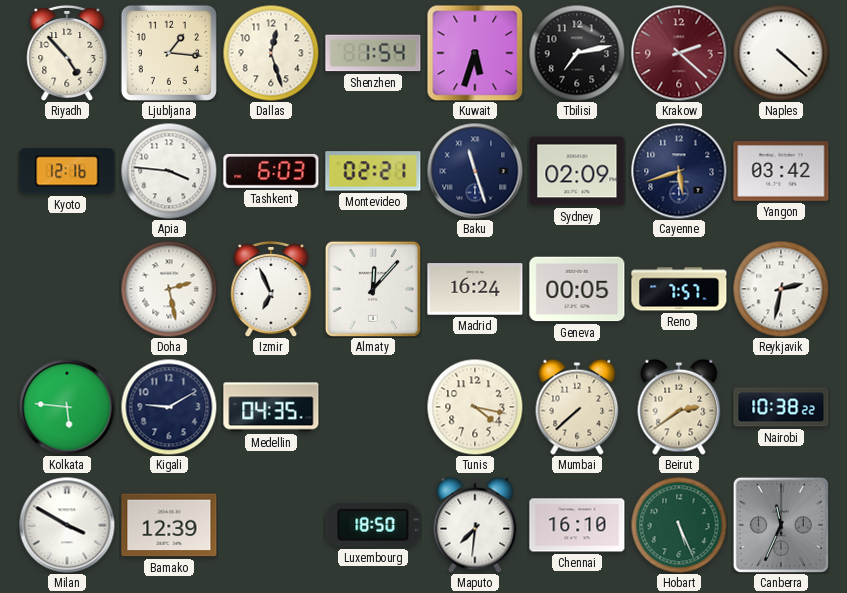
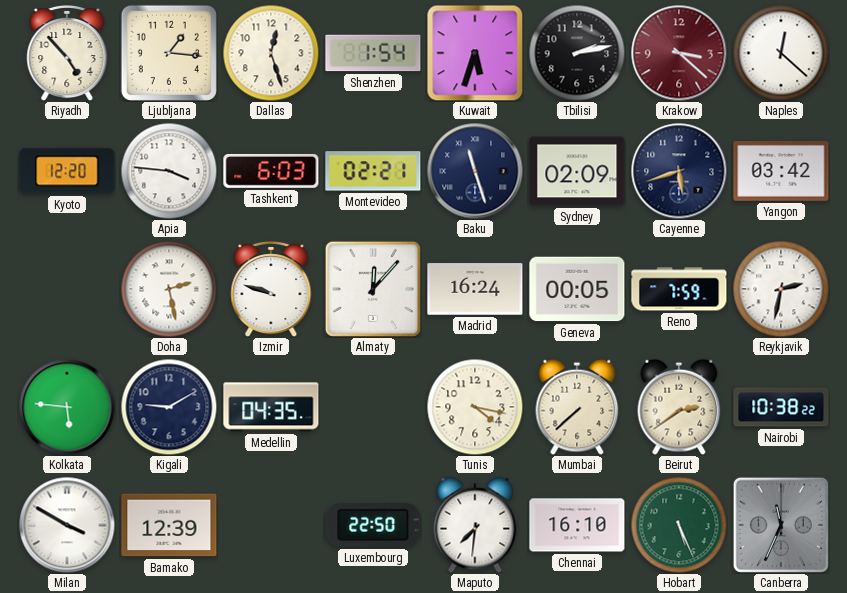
Tbilisi: 7:13 -> 2:13
Krakow: 2:22 -> 3:22
Naples: 4:22 -> 12:22
Kyoto: 12:16 -> 12:20
Izmir: 6:56 -> 9:48
Reno: 7:57 -> 7:59
Luxembourg: 18:50 -> 22:50
